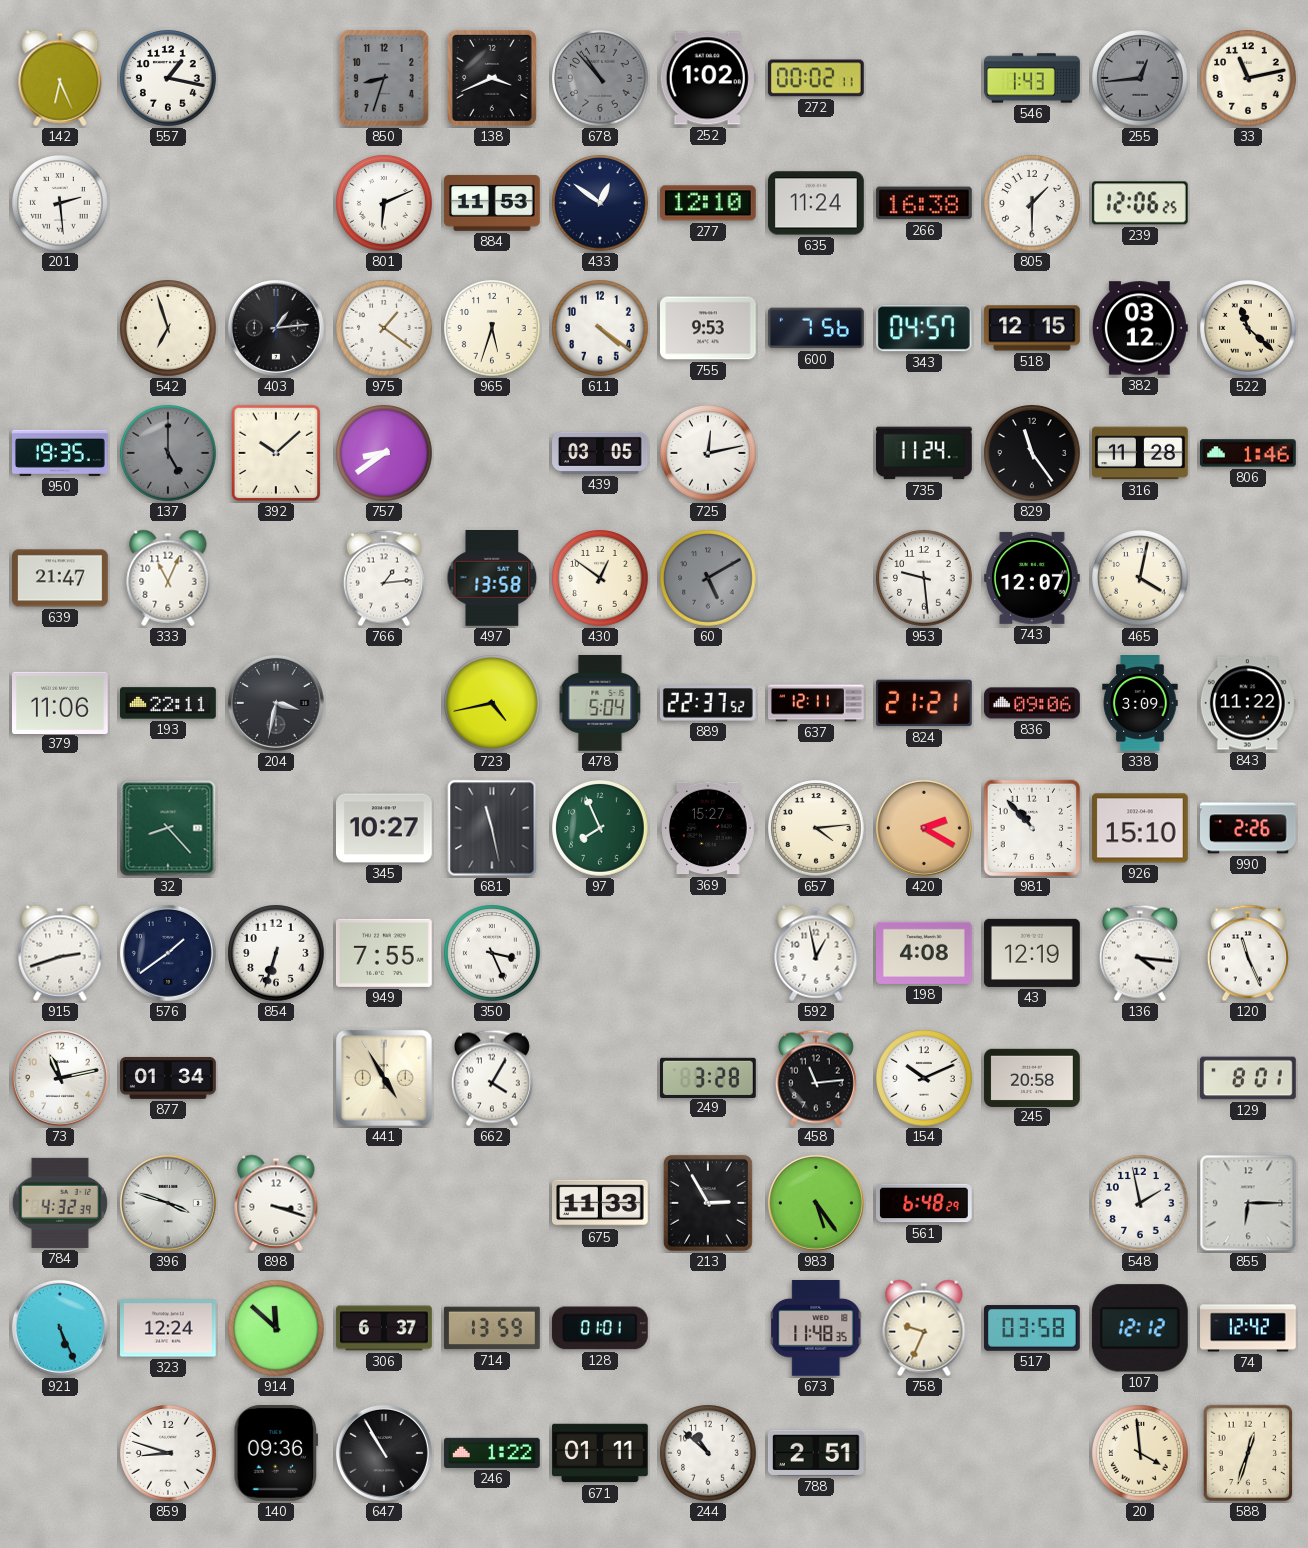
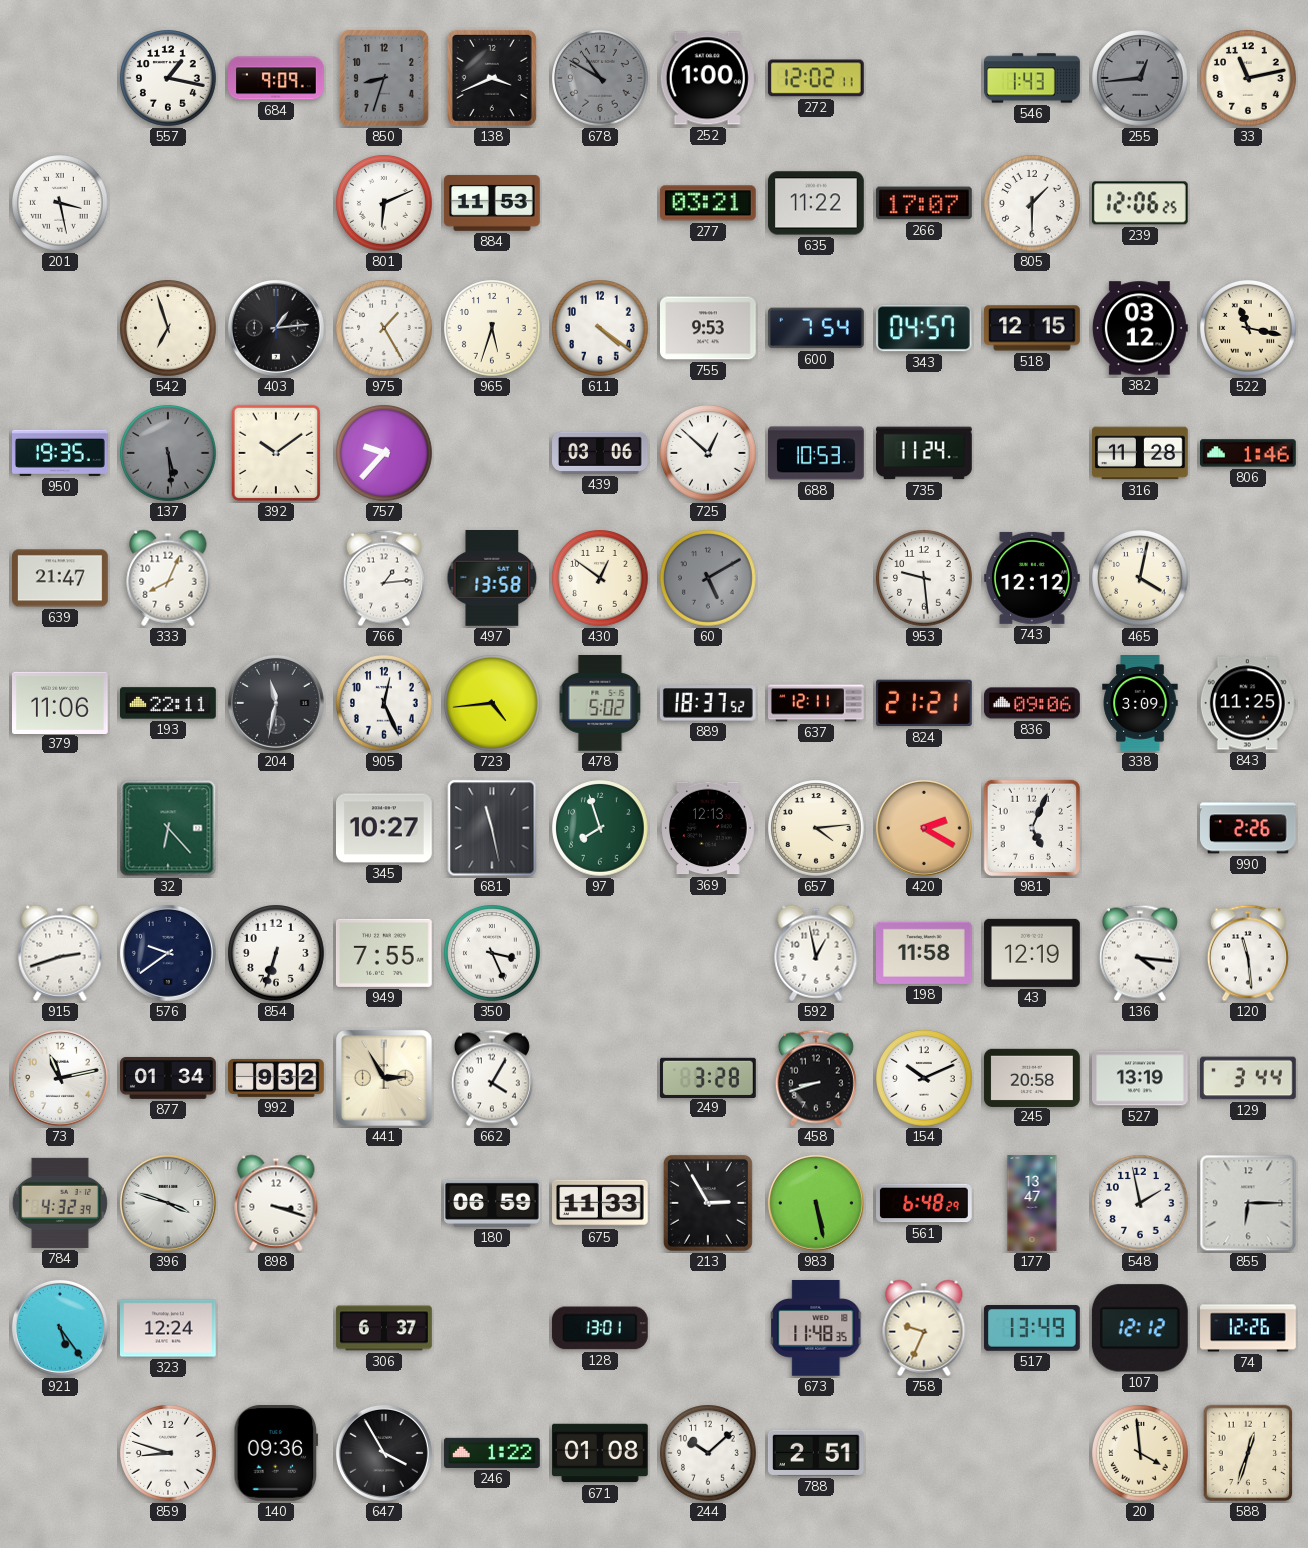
142: 6:26 -> none
684: none -> 9:09
678: 10:53 -> 10:50
252: 1:02 -> 1:00
272: 00:02 -> 12:02
201: 2:29 -> 3:28
433: 12:51 -> none
277: 12:10 -> 03:21
635: 11:24 -> 11:22
266: 16:38 -> 17:07
975: 1:21 -> 1:25
600: 7:56 -> 7:54
522: 11:22 -> 11:17
137: 5:00 -> 5:29
392: 10:08 -> 10:09
757: 8:39 -> 9:37
439: 03:05 -> 03:06
725: 12:13 -> 12:52
688: none -> 10:53
829: 11:24 -> none
333: 11:04 -> 8:04
743: 12:07 -> 12:12
204: 3:32 -> 11:32
905: none -> 12:26
723: 4:43 -> 4:44
478: 5:04 -> 5:02
889: 22:37 -> 18:37
843: 11:22 -> 11:25
32: 8:23 -> 6:23
97: 7:56 -> 7:57
369: 15:27 -> 12:13
981: 10:53 -> 5:04
926: 15:10 -> none
576: 1:39 -> 9:39
198: 4:08 -> 11:58
120: 11:26 -> 11:29
992: none -> 9:32
441: 4:55 -> 2:55
458: 11:14 -> 8:42
527: none -> 13:19
129: 8:01 -> 3:44
180: none -> 06:59
983: 5:24 -> 5:28
177: none -> 13:47
921: 5:26 -> 5:24
914: 11:52 -> none
714: 13:59 -> none
128: 01:01 -> 13:01
517: 03:58 -> 13:49
74: 12:42 -> 12:26
647: 10:55 -> 3:55
671: 01:11 -> 01:08
244: 10:52 -> 10:08
